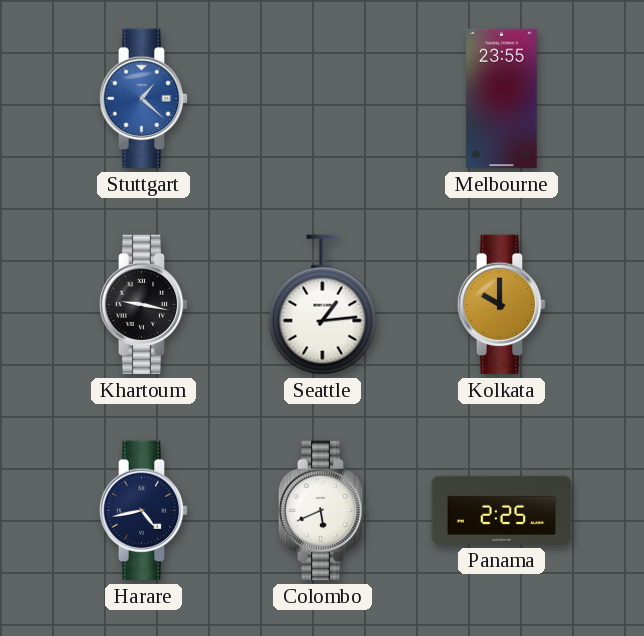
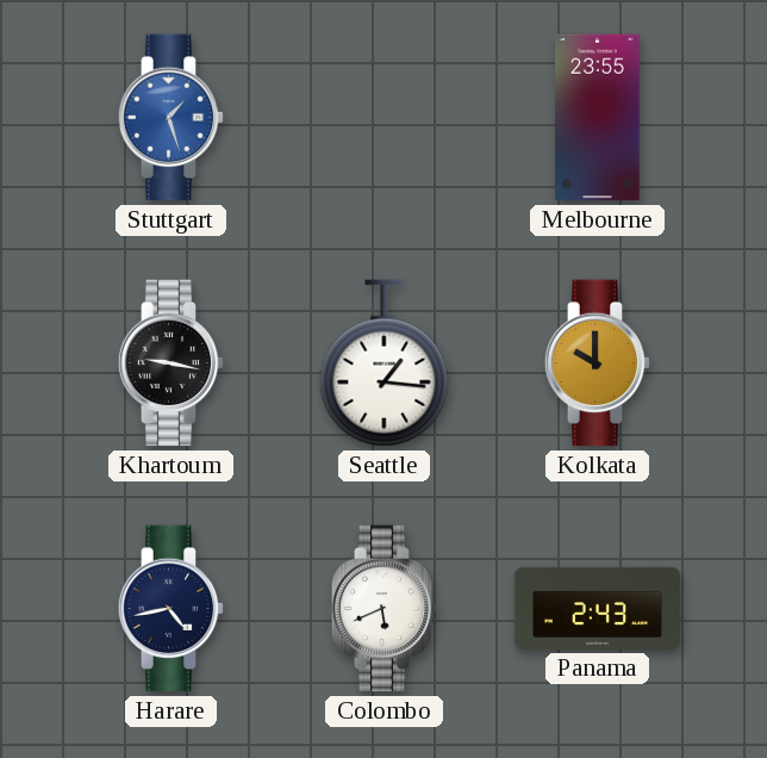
Stuttgart: 1:22 -> 1:27
Seattle: 1:14 -> 1:16
Panama: 2:25 -> 2:43
